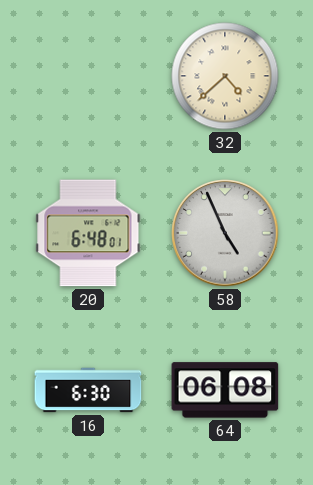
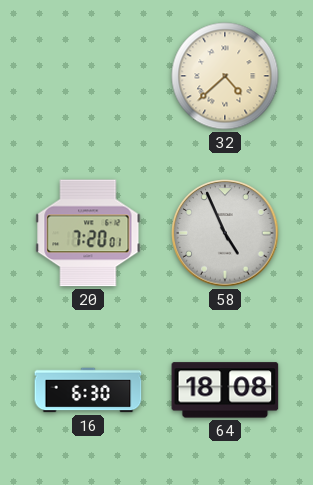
20: 6:48 -> 7:20
64: 06:08 -> 18:08
